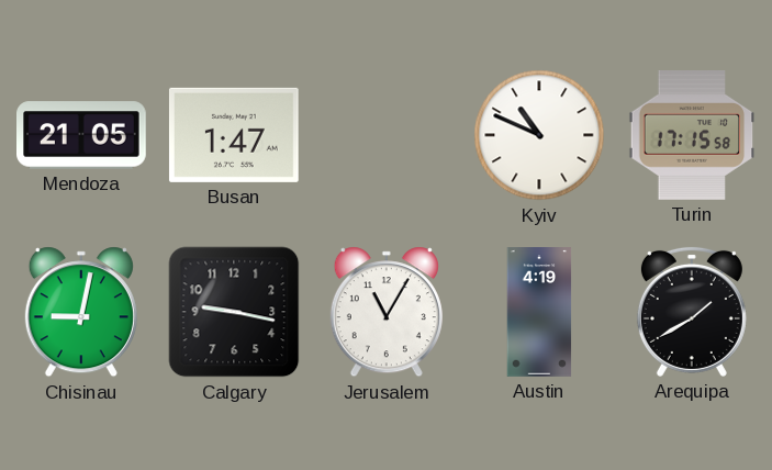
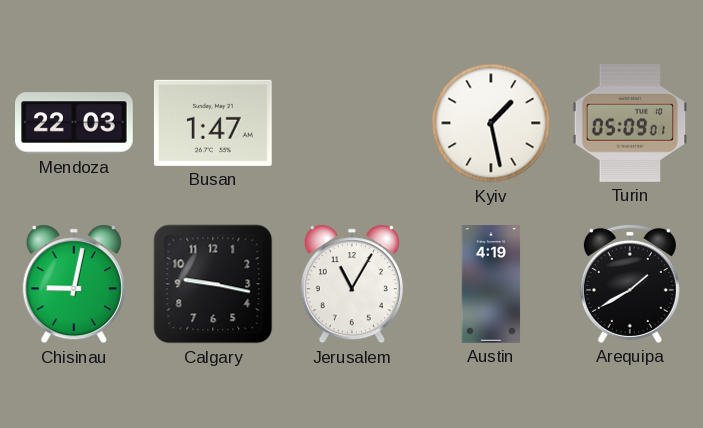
Mendoza: 21:05 -> 22:03
Kyiv: 10:49 -> 1:28
Turin: 17:15 -> 05:09
